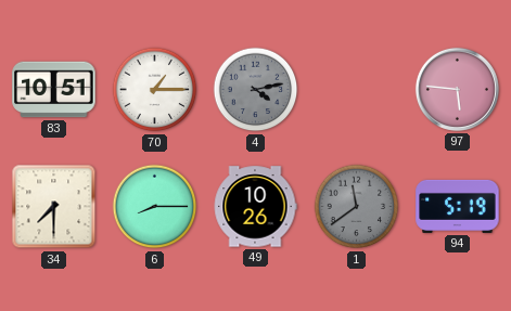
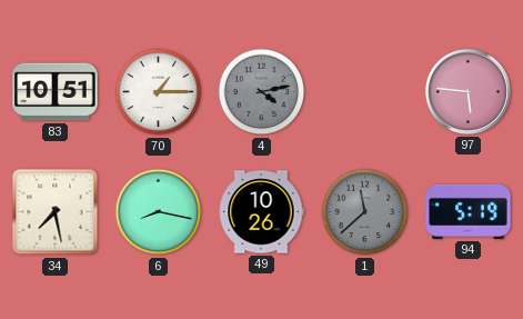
34: 7:30 -> 7:28
6: 8:15 -> 8:17
1: 11:39 -> 11:38
